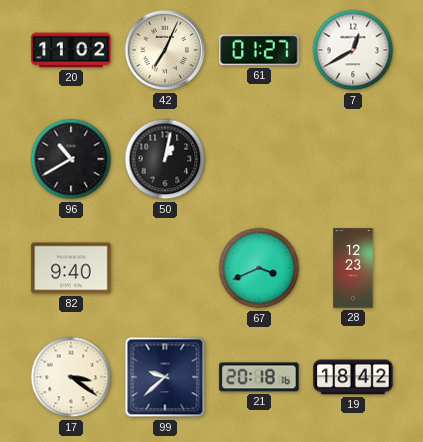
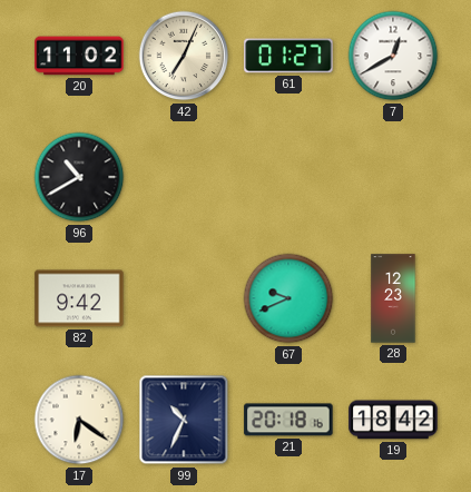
50: 1:02 -> none
82: 9:40 -> 9:42
67: 3:41 -> 9:41
17: 3:21 -> 6:21
99: 9:38 -> 10:34
